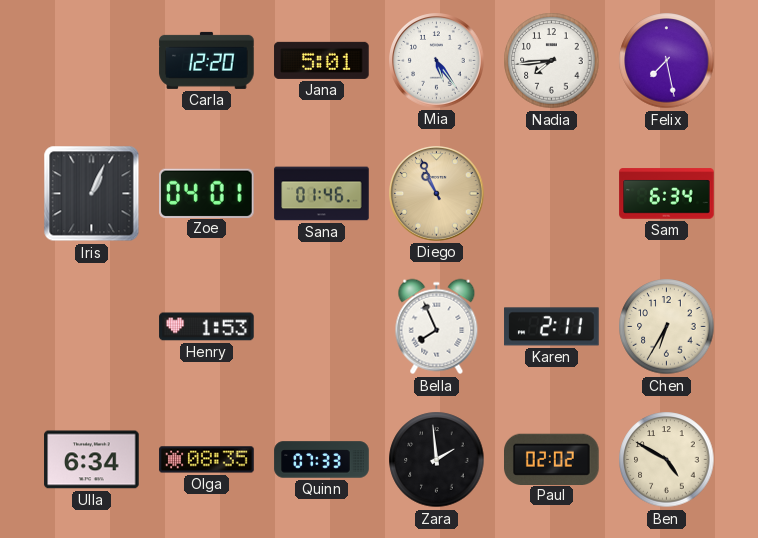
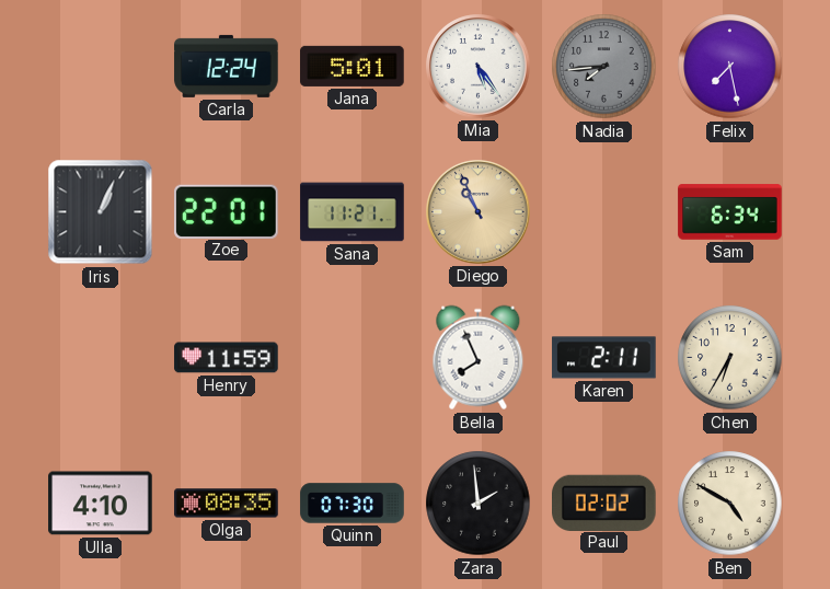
Carla: 12:20 -> 12:24
Nadia dial: white -> grey
Zoe: 04:01 -> 22:01
Sana: 01:46 -> 11:21
Henry: 1:53 -> 11:59
Ulla: 6:34 -> 4:10
Quinn: 07:33 -> 07:30
